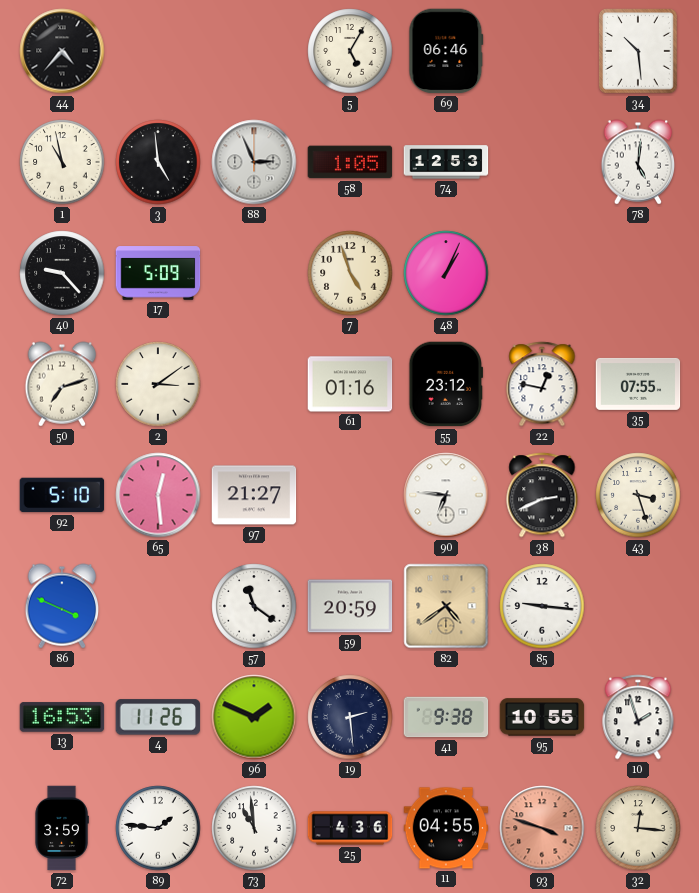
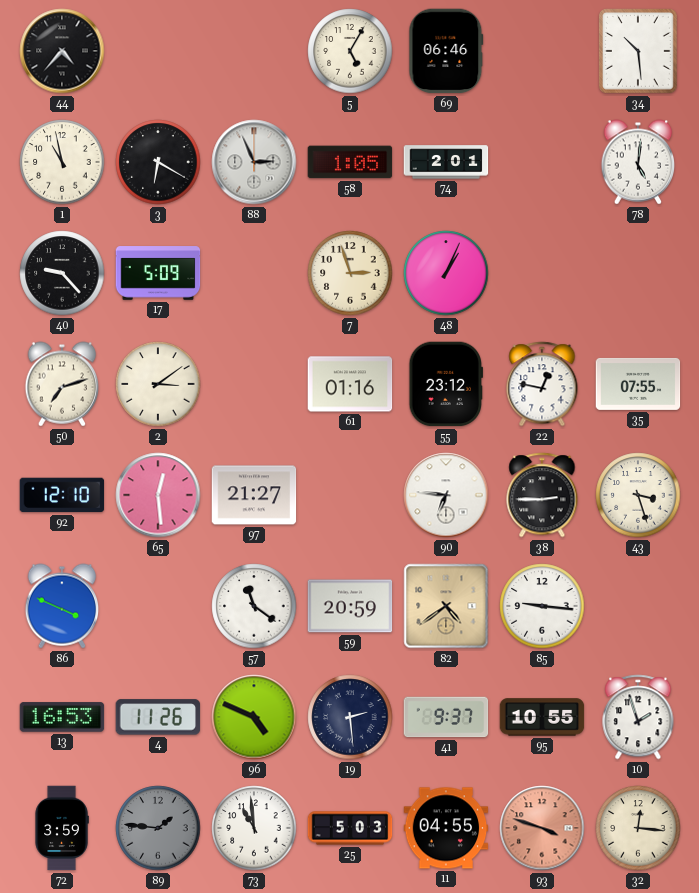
3: 4:59 -> 6:20
74: 12:53 -> 2:01
7: 4:57 -> 2:57
92: 5:10 -> 12:10
38: 2:41 -> 2:45
96: 1:49 -> 4:49
41: 9:38 -> 9:37
89 dial: white -> grey
25: 4:36 -> 5:03
